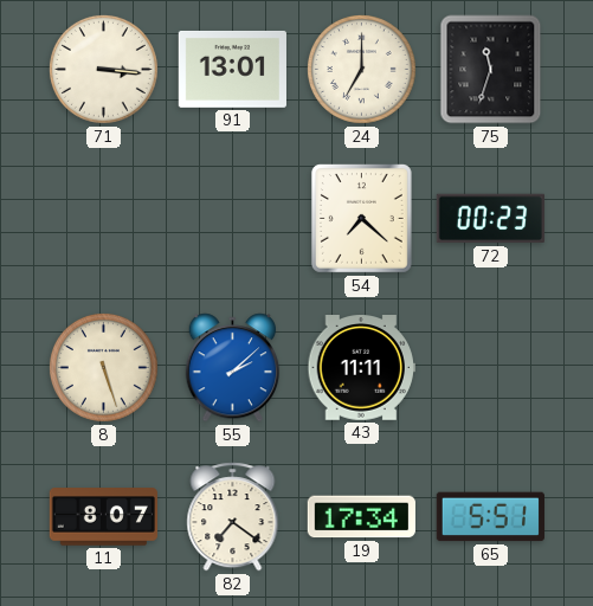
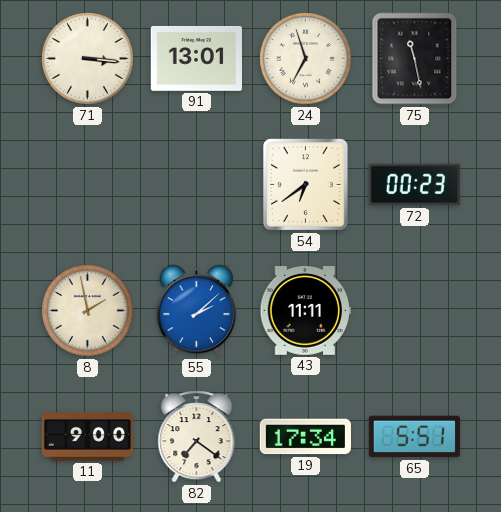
24: 7:00 -> 6:57
75: 11:33 -> 11:28
54: 7:22 -> 6:39
8: 5:27 -> 1:58
11: 8:07 -> 9:00
